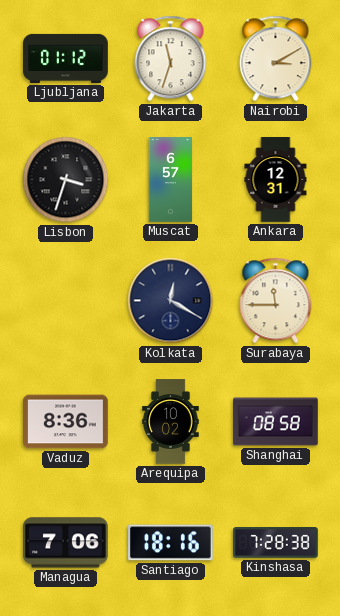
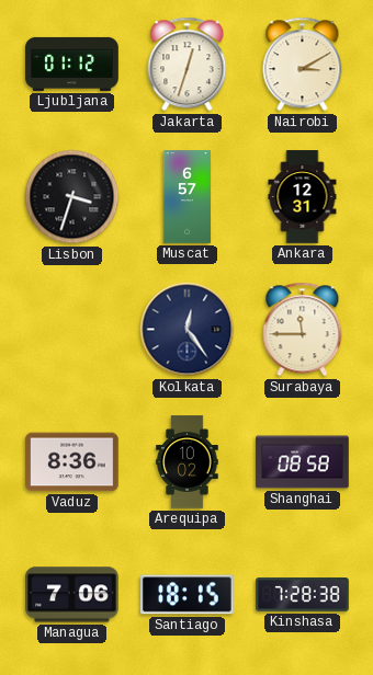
Jakarta: 11:33 -> 12:33
Kolkata: 12:20 -> 12:24
Santiago: 18:16 -> 18:15
